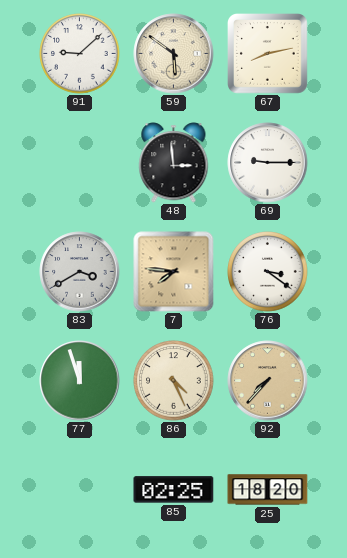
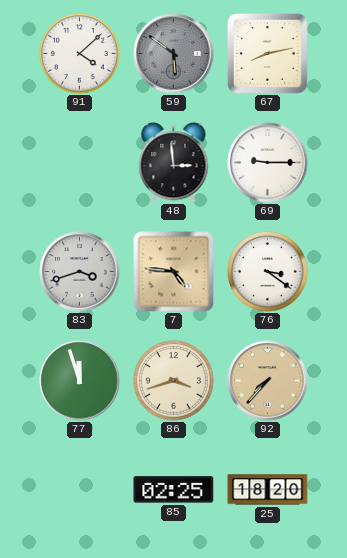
91: 9:08 -> 4:08
59 dial: cream -> grey
83: 3:40 -> 3:42
7: 7:46 -> 4:46
86: 4:26 -> 3:42
